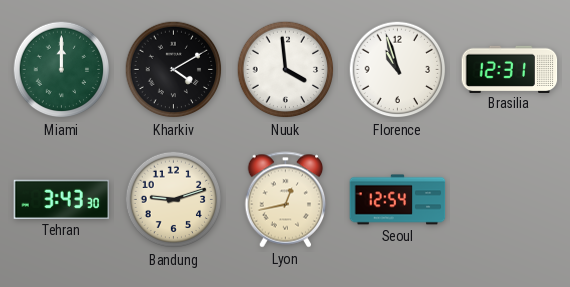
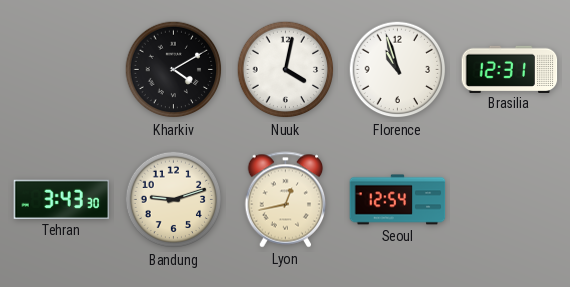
Miami: 12:00 -> none
Nuuk: 3:59 -> 4:02
